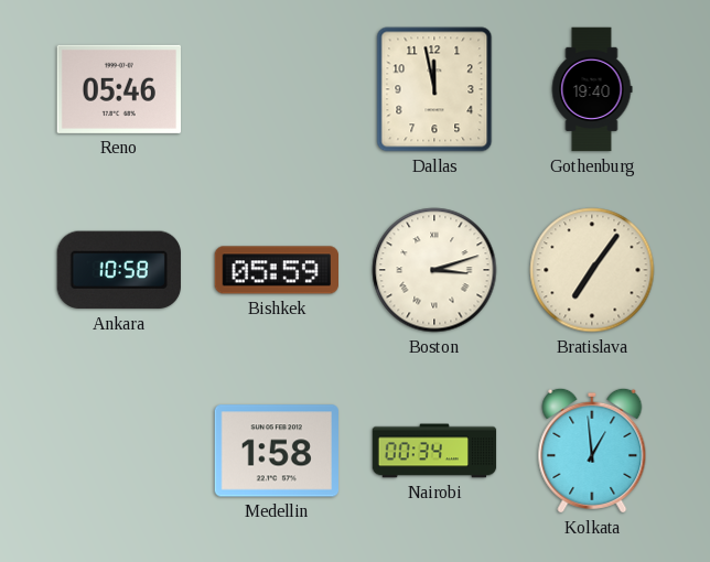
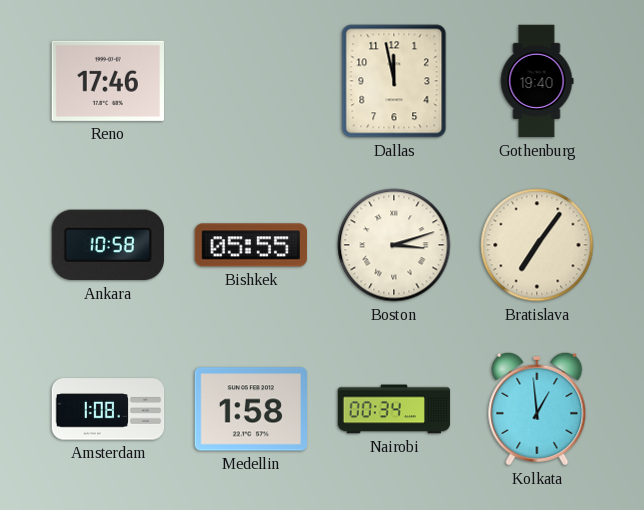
Reno: 05:46 -> 17:46
Bishkek: 05:59 -> 05:55
Amsterdam: none -> 1:08
